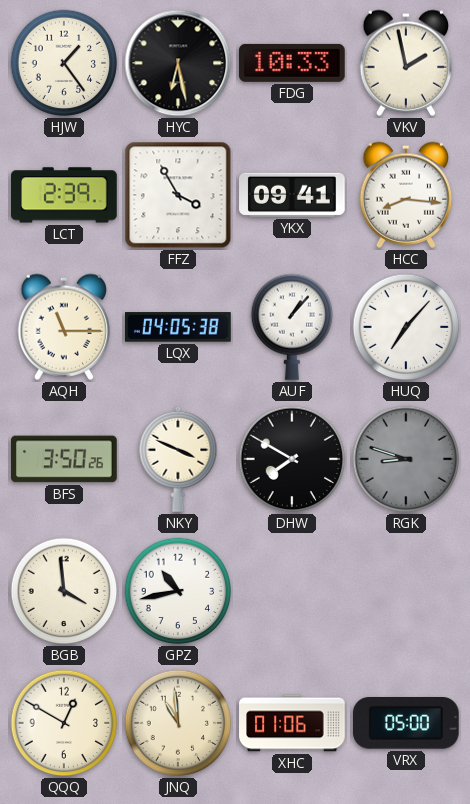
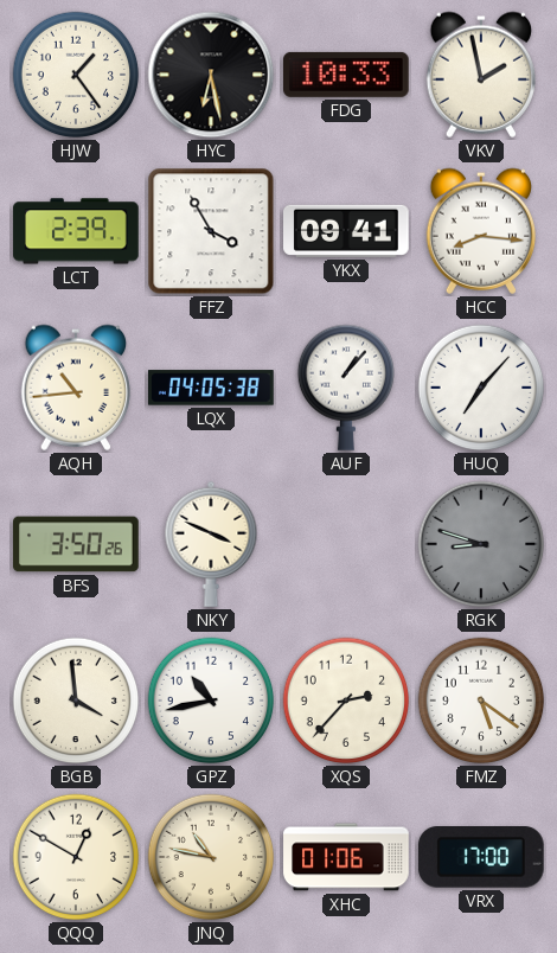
AQH: 11:15 -> 10:44
DHW: 7:50 -> none
XQS: none -> 2:37
FMZ: none -> 5:21
JNQ: 10:59 -> 10:47
VRX: 05:00 -> 17:00
